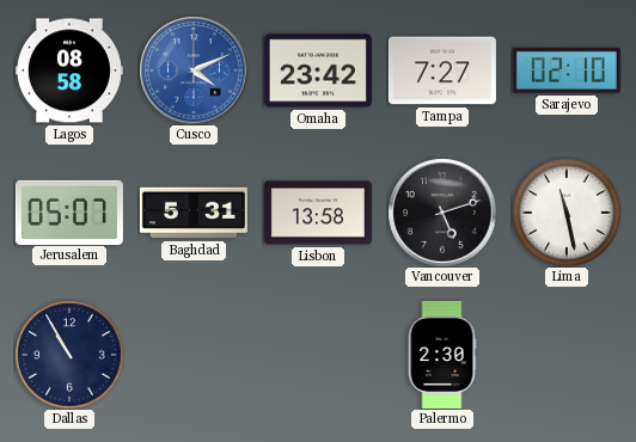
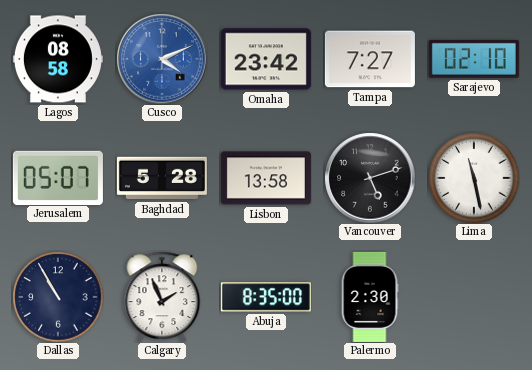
Baghdad: 5:31 -> 5:28
Calgary: none -> 1:56
Abuja: none -> 8:35
